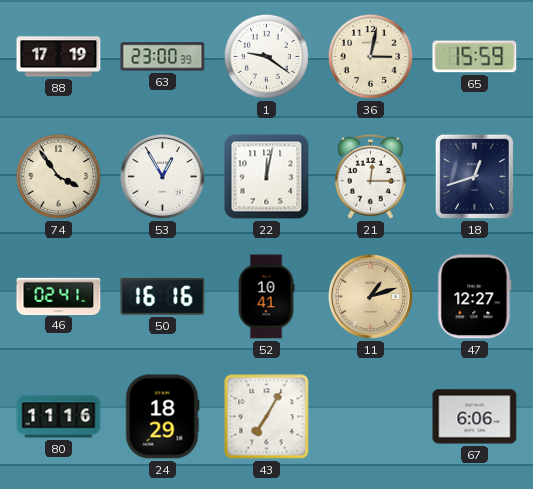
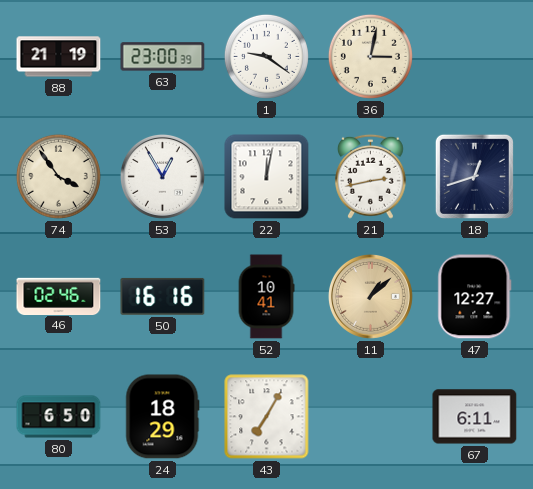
88: 17:19 -> 21:19
65: 15:59 -> none
21: 12:15 -> 2:43
46: 02:41 -> 02:46
11: 1:12 -> 1:08
80: 11:16 -> 6:50
67: 6:06 -> 6:11
